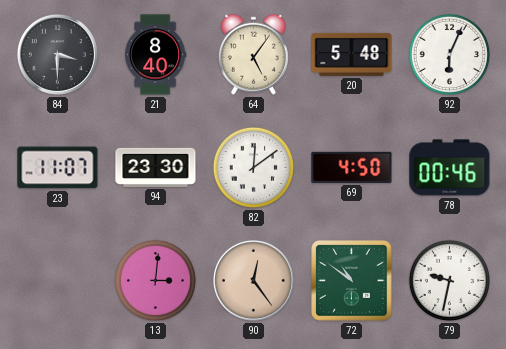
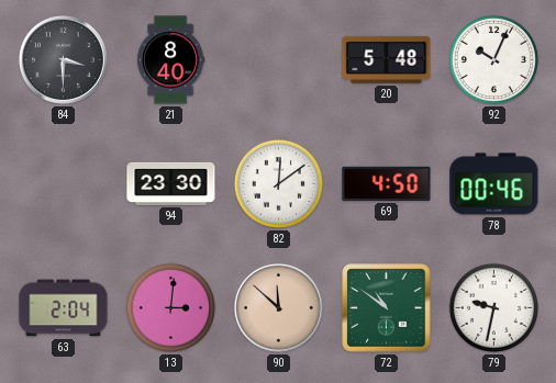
64: 5:06 -> none
92: 6:04 -> 10:04
23: 11:07 -> none
63: none -> 2:04
90: 12:24 -> 11:52
